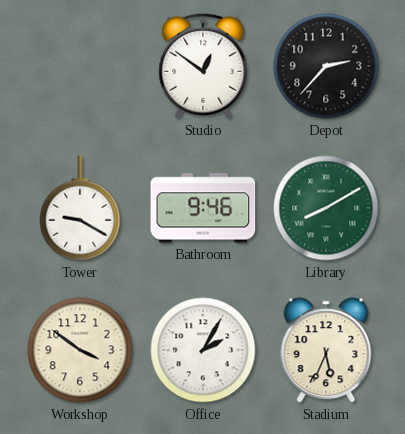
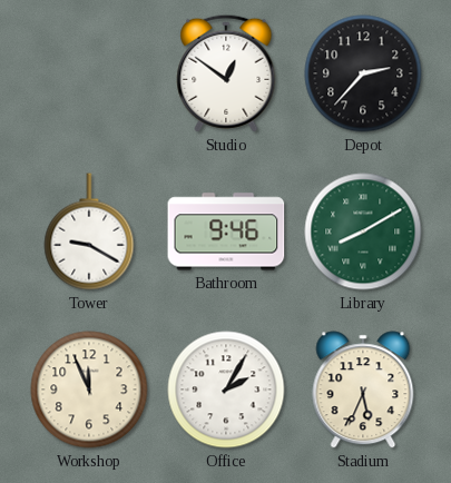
Workshop: 3:51 -> 11:56
